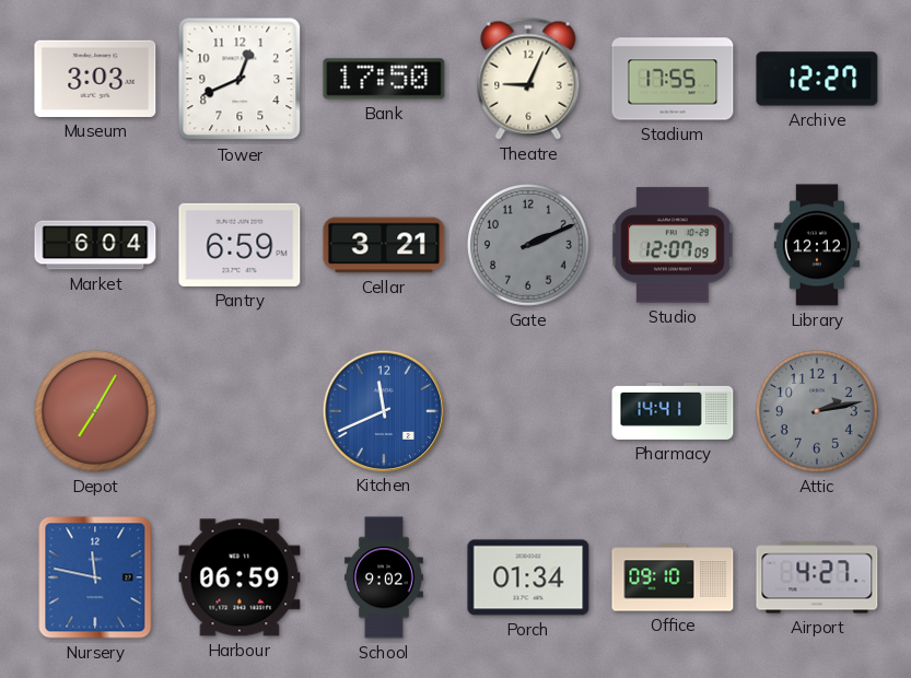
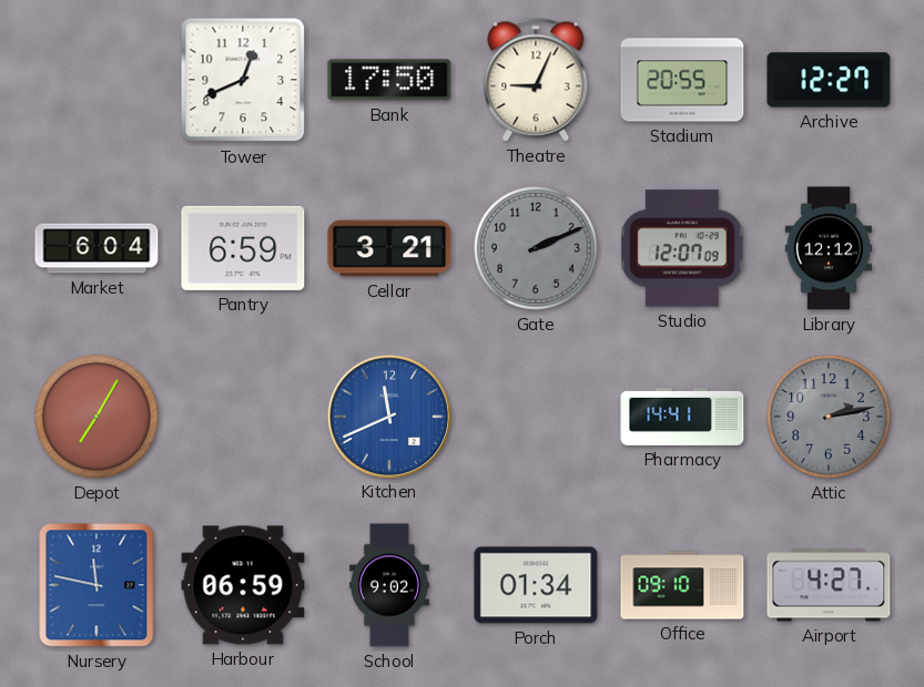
Museum: 3:03 -> none
Stadium: 17:55 -> 20:55
